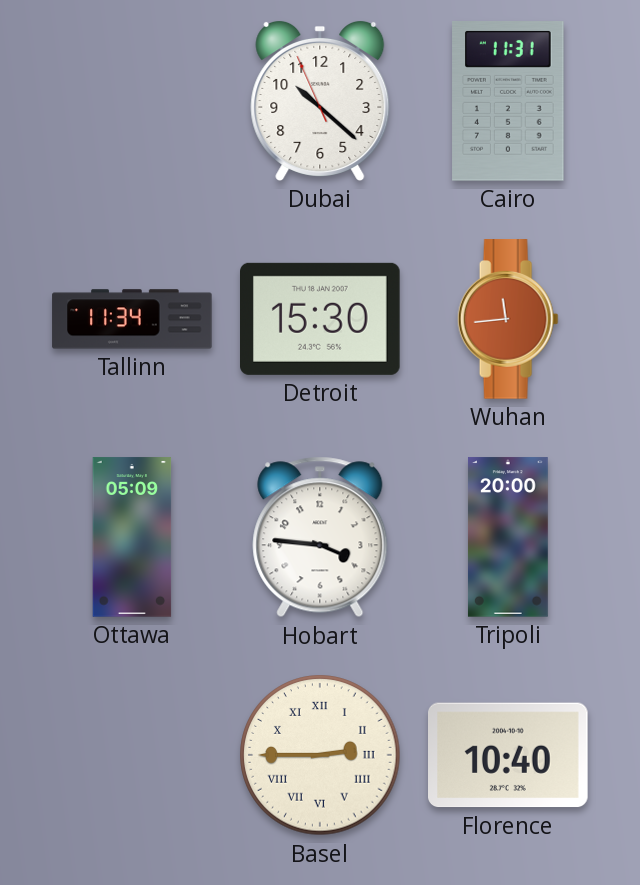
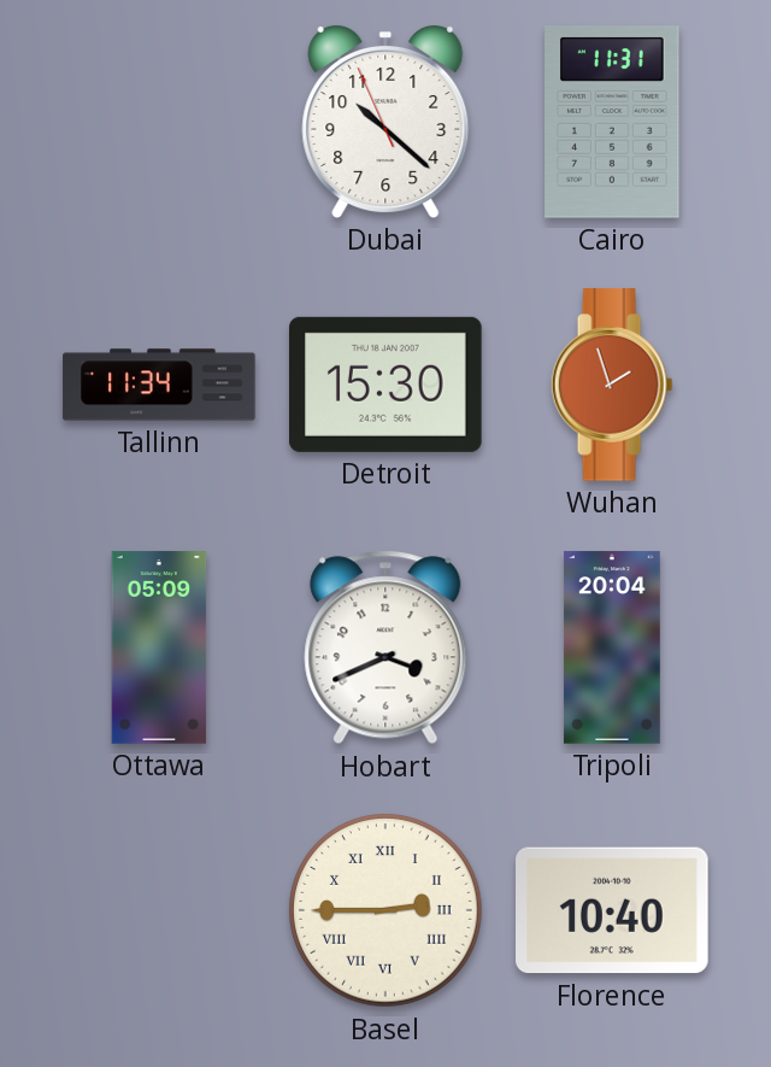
Wuhan: 11:44 -> 1:57
Hobart: 3:46 -> 3:41
Tripoli: 20:00 -> 20:04
